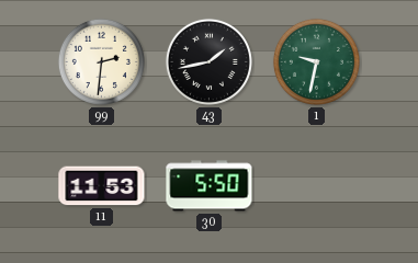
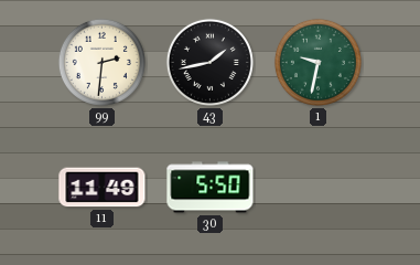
11: 11:53 -> 11:49
